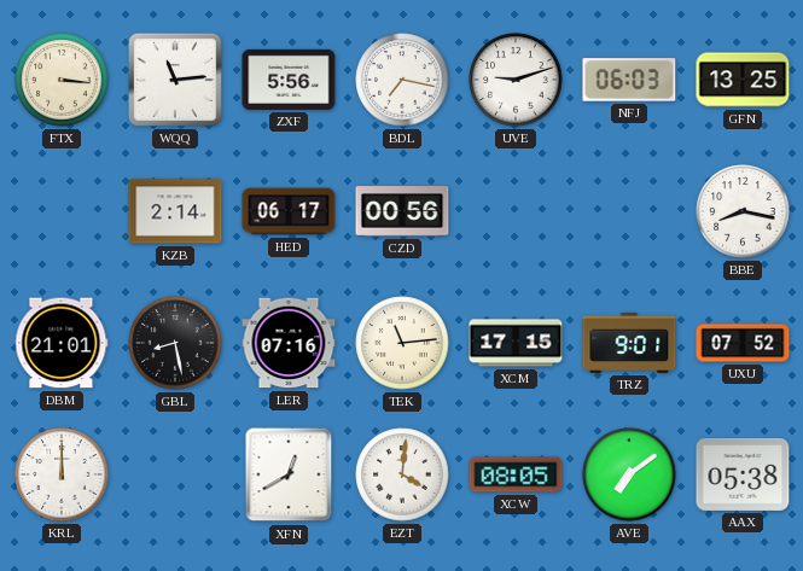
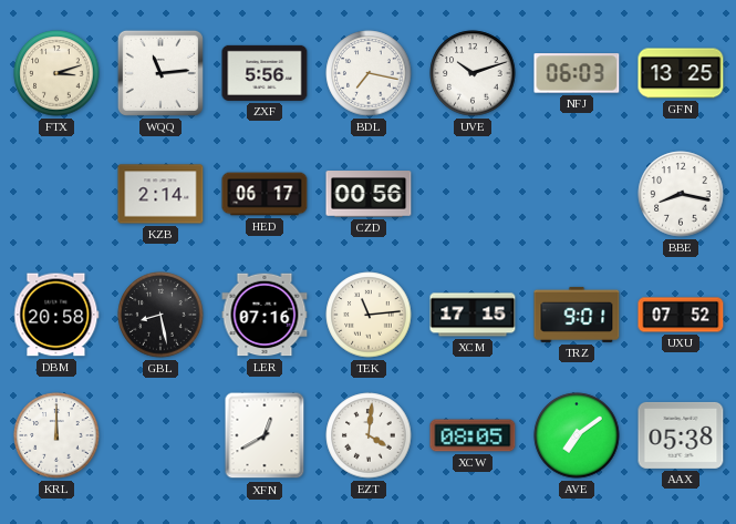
FTX: 3:16 -> 3:12
UVE: 9:12 -> 10:12
DBM: 21:01 -> 20:58
